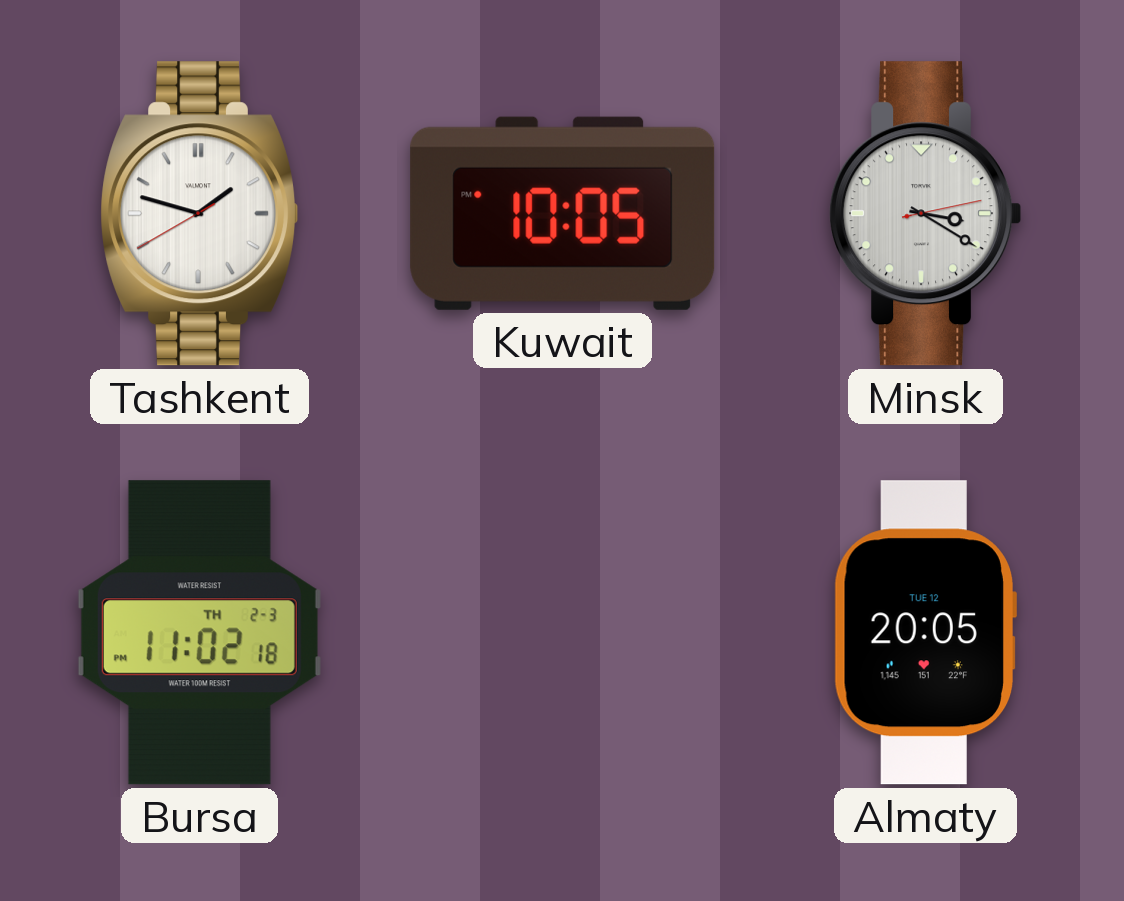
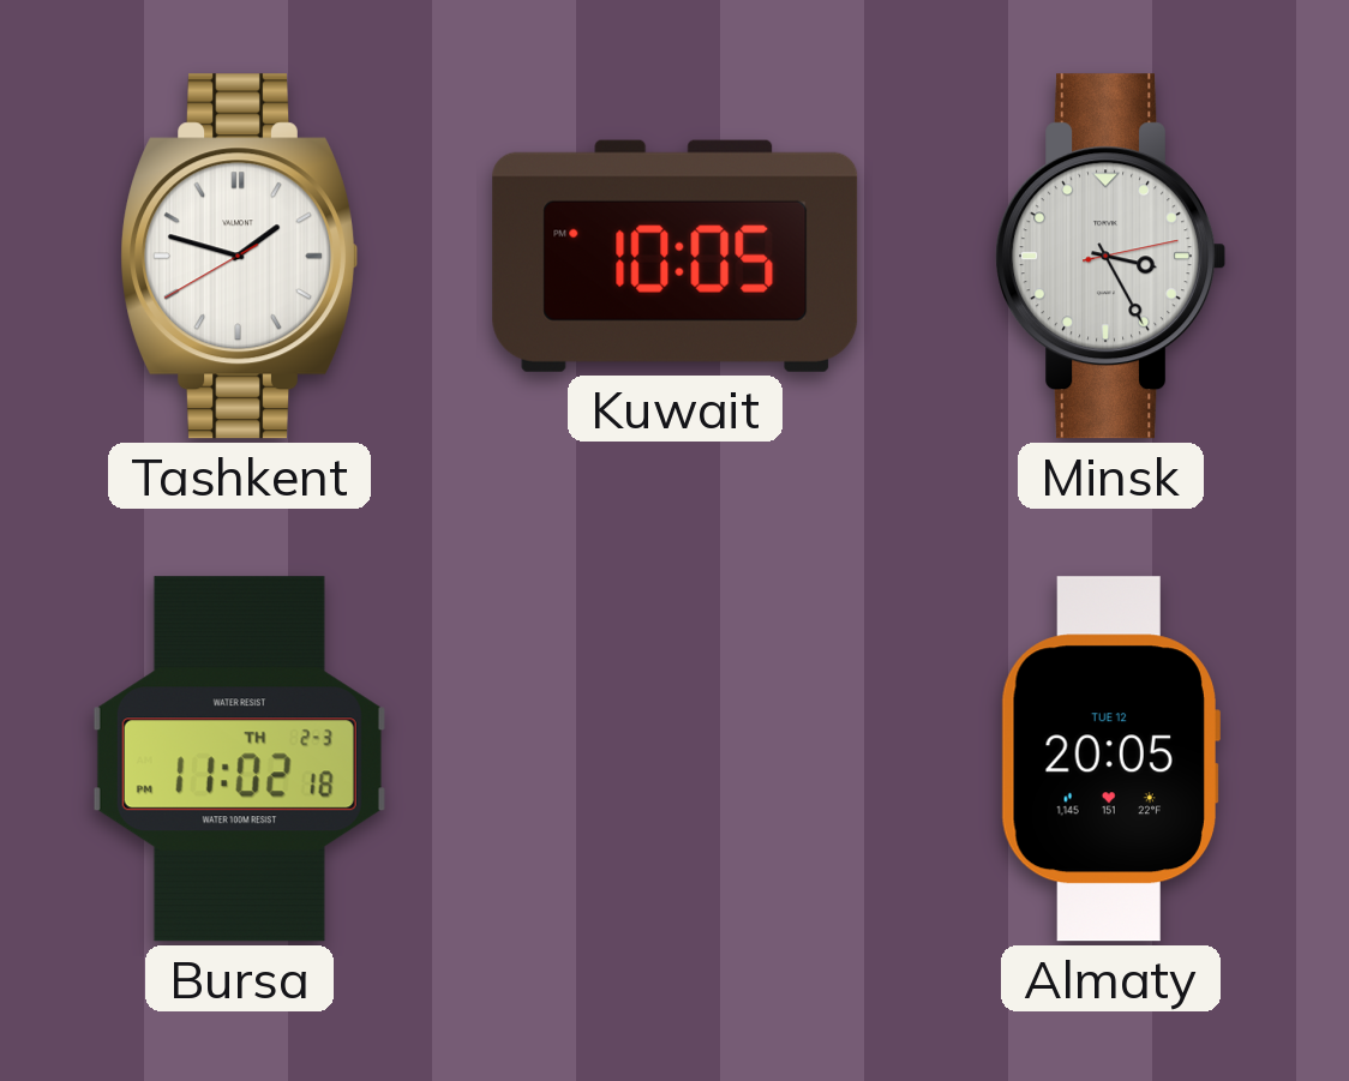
Minsk: 3:20 -> 3:25
